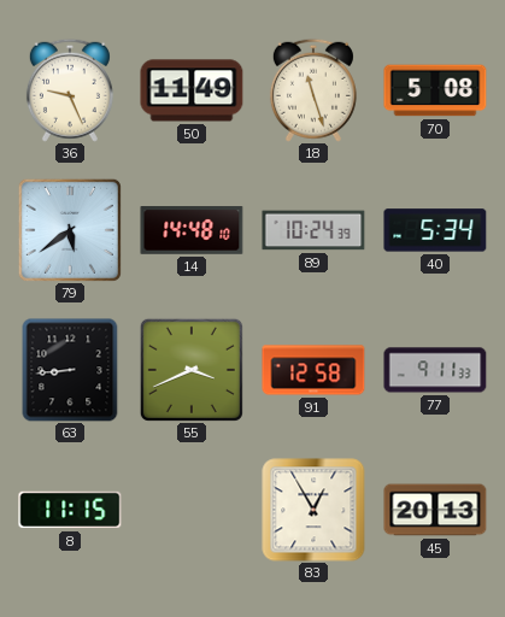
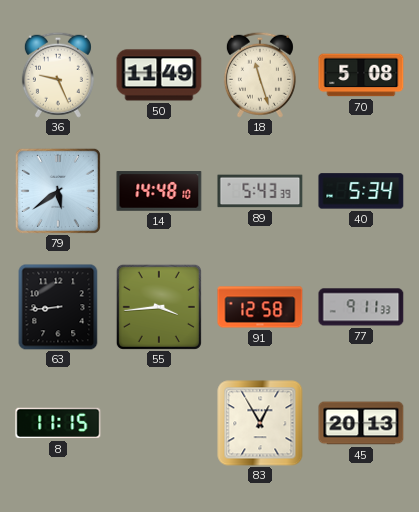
89: 10:24 -> 5:43
55: 3:41 -> 3:44
